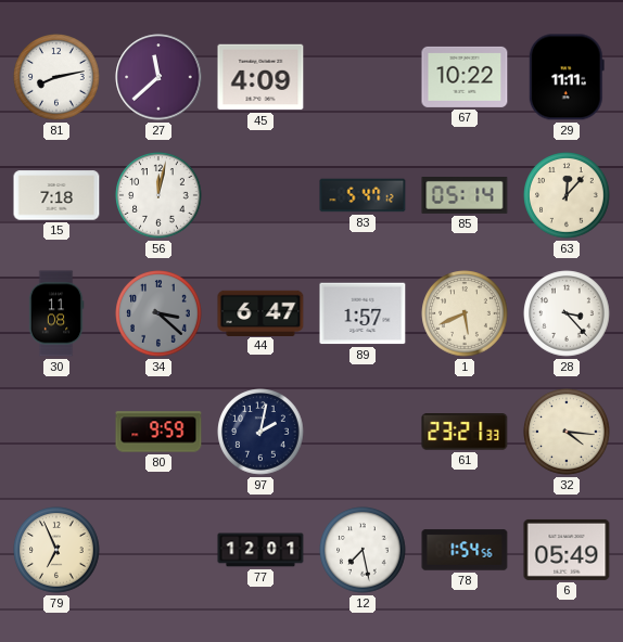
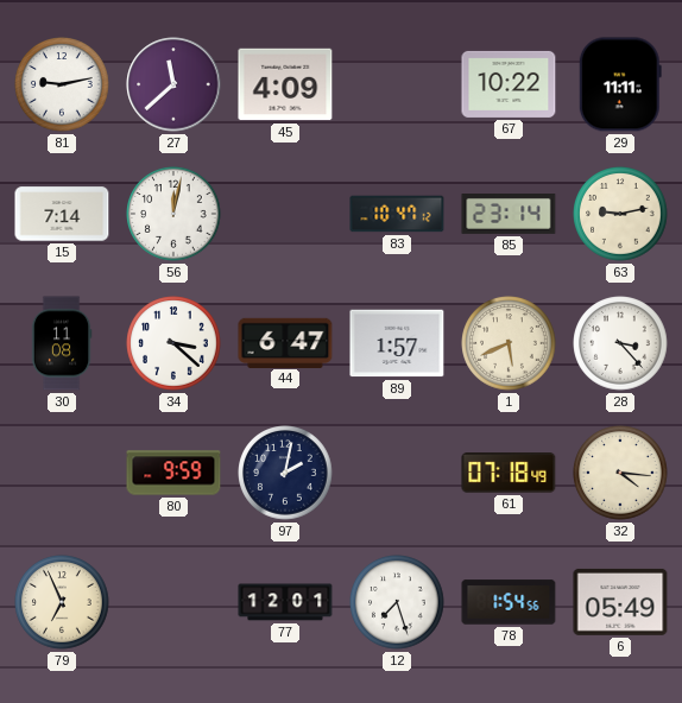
81: 8:13 -> 9:13
15: 7:18 -> 7:14
83: 5:47 -> 10:47
85: 05:14 -> 23:14
63: 12:07 -> 9:13
34 dial: grey -> white
61: 23:21 -> 07:18
12: 7:28 -> 7:27
